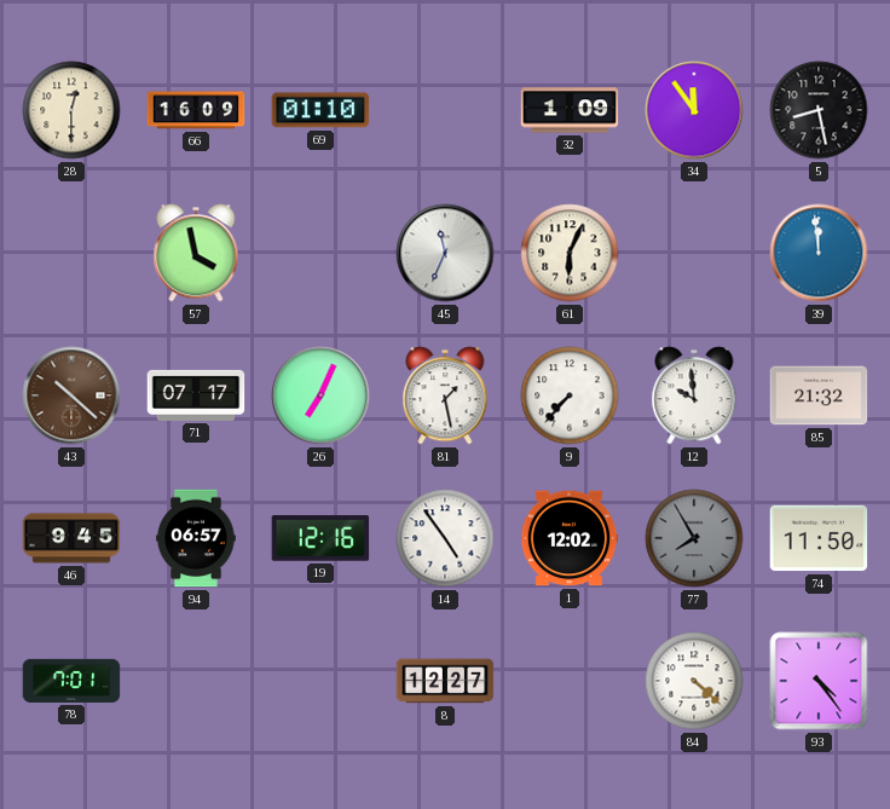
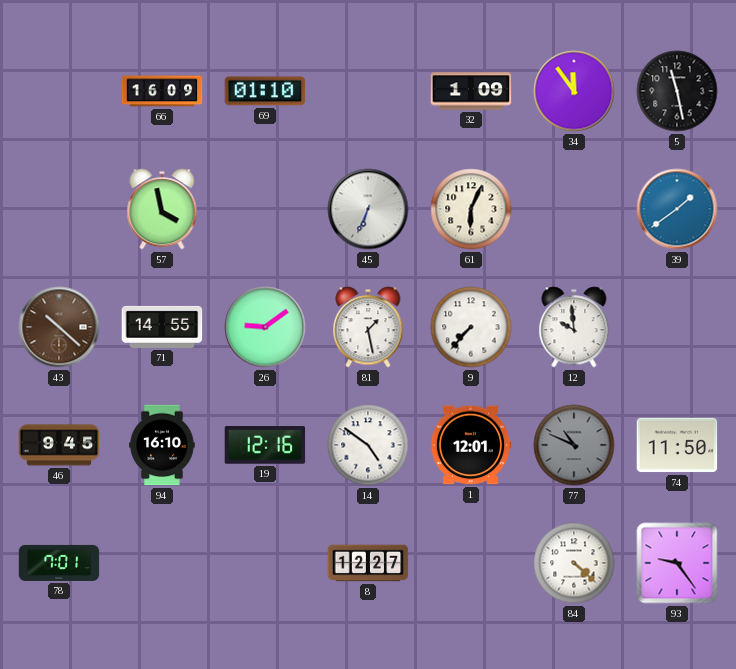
28: 12:30 -> none
5: 8:28 -> 11:28
45: 11:34 -> 6:34
39: 11:59 -> 1:39
71: 07:17 -> 14:55
26: 7:04 -> 9:09
85: 21:32 -> none
94: 06:57 -> 16:10
14: 4:54 -> 4:51
1: 12:02 -> 12:01
77: 7:55 -> 10:49
93: 4:24 -> 9:24
